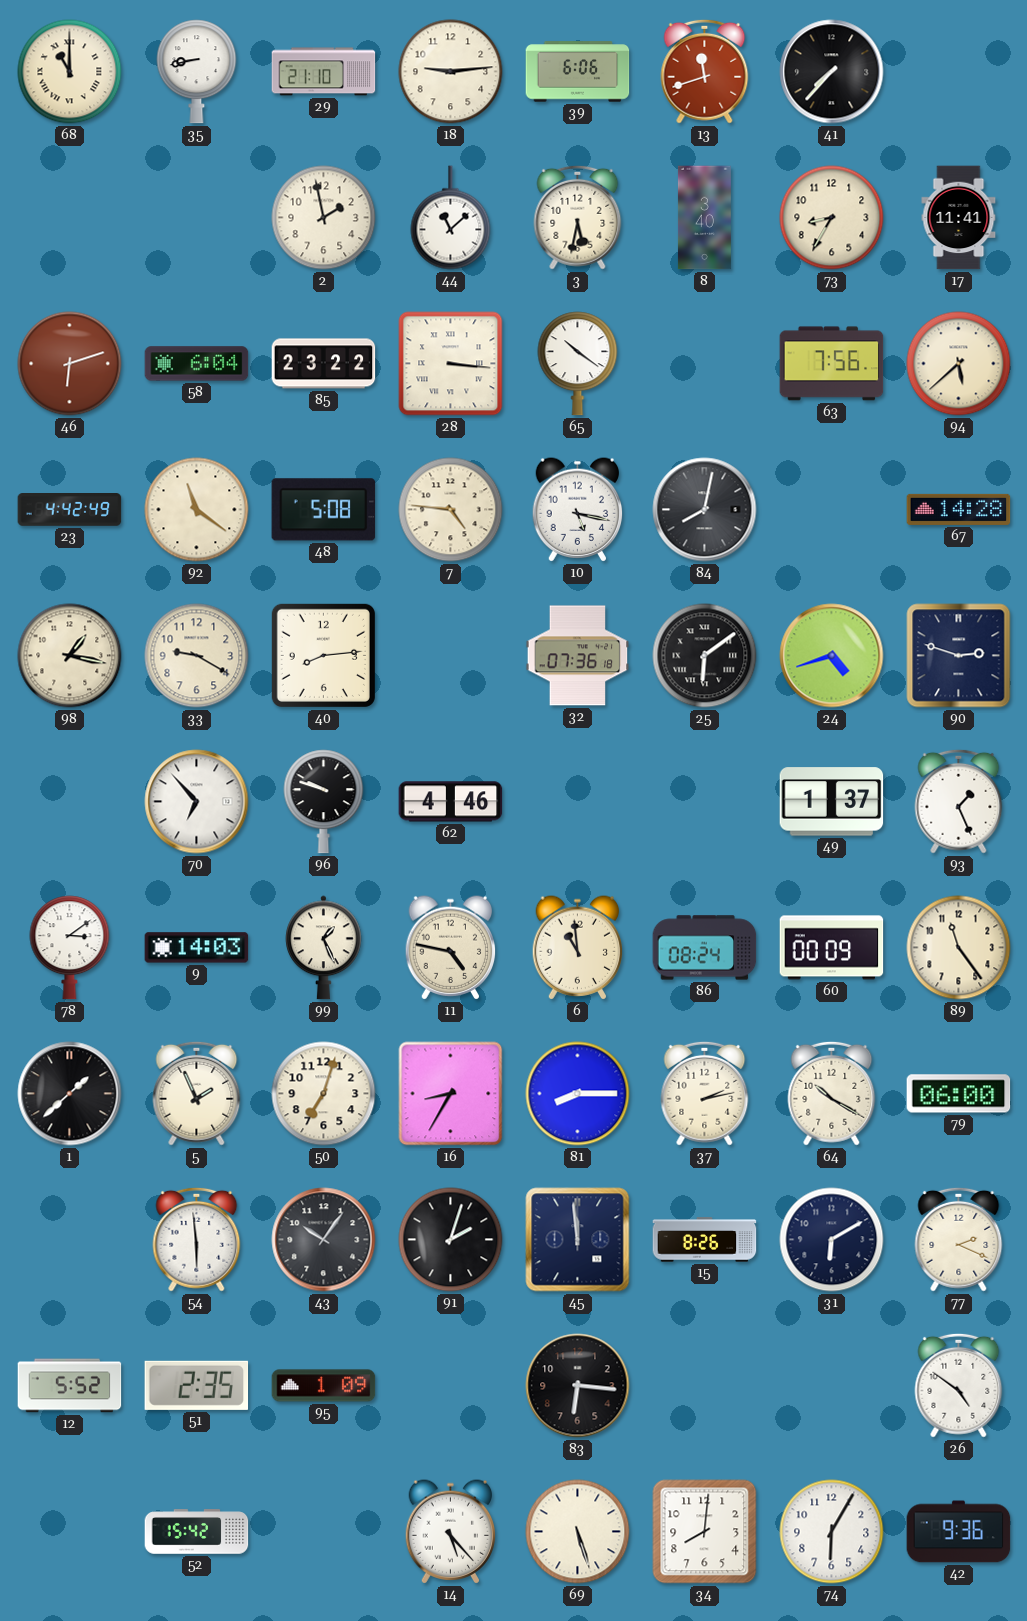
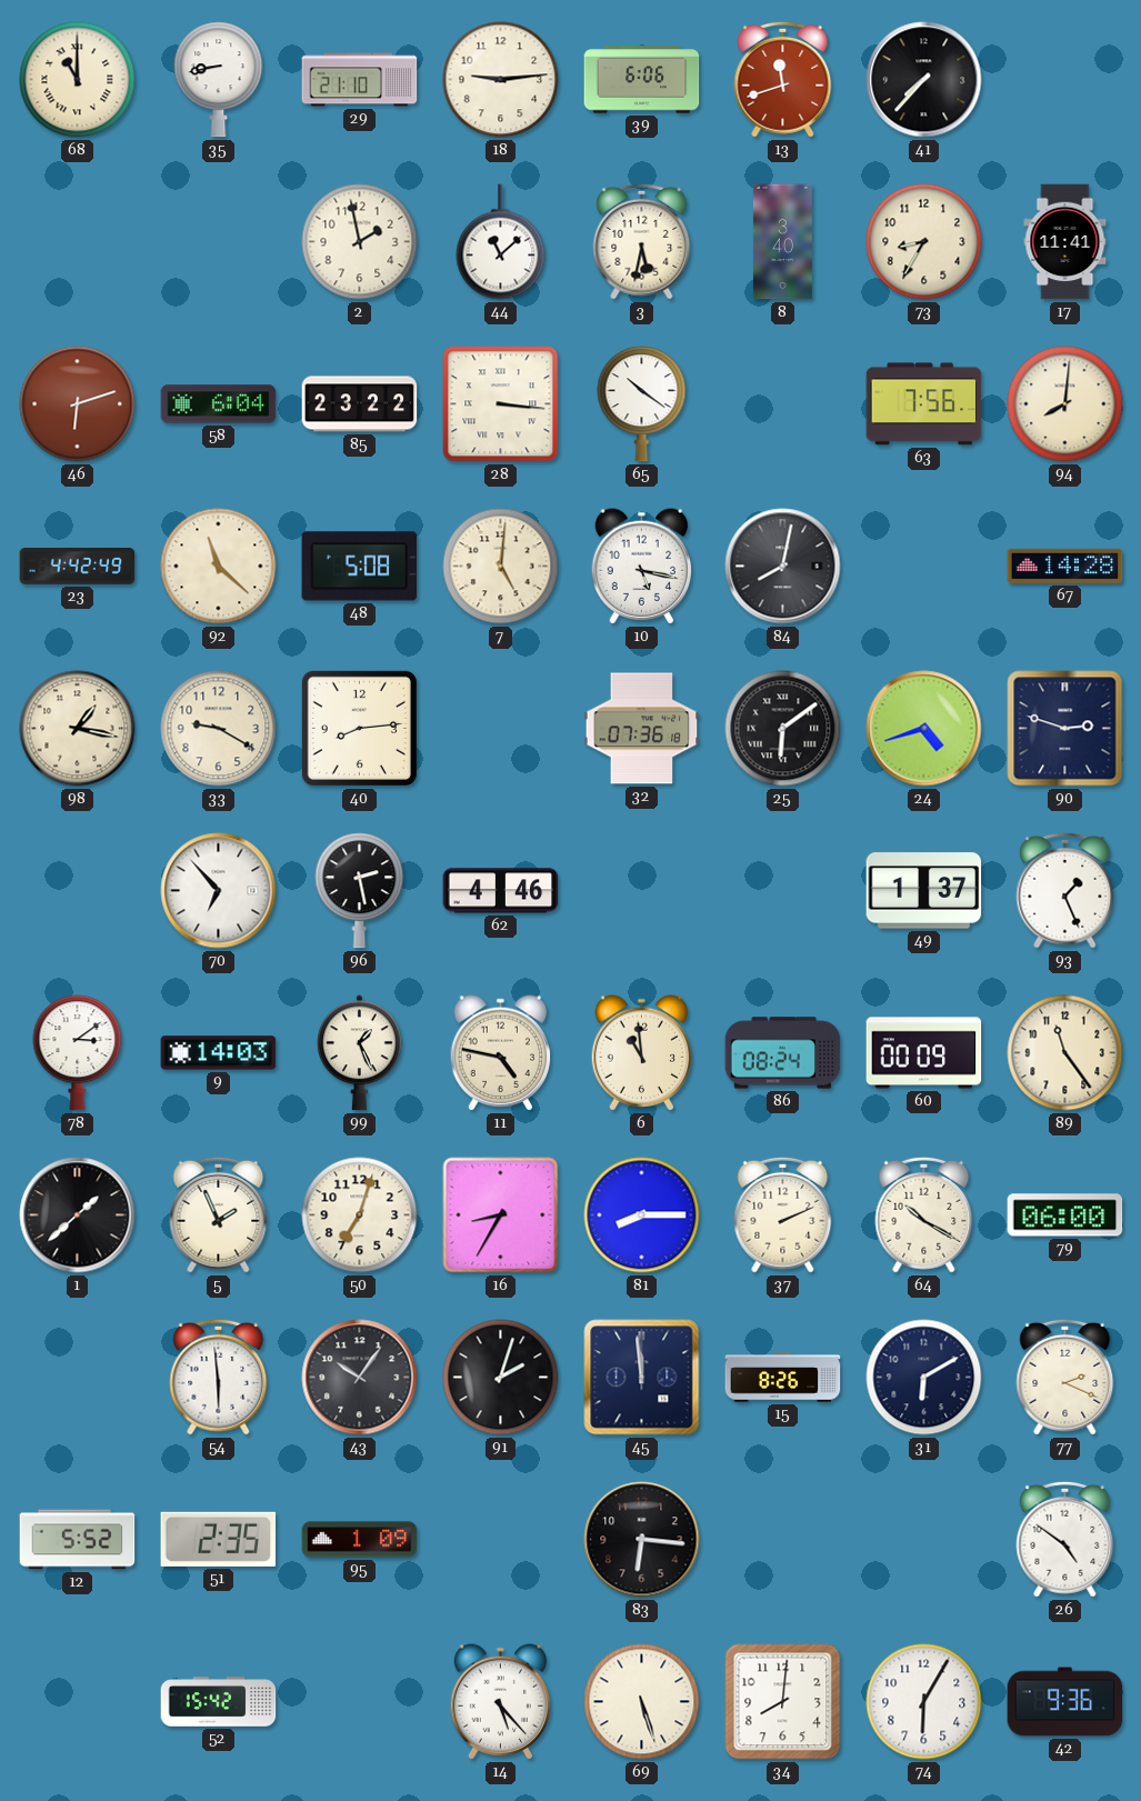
94: 5:38 -> 8:01
92: 11:21 -> 11:22
7: 4:46 -> 5:01
96: 9:48 -> 2:28
37: 2:13 -> 2:11
